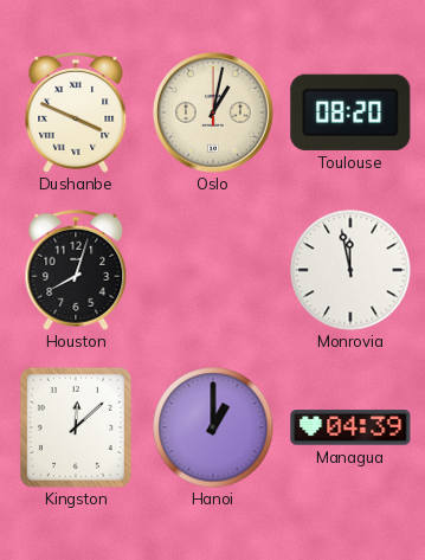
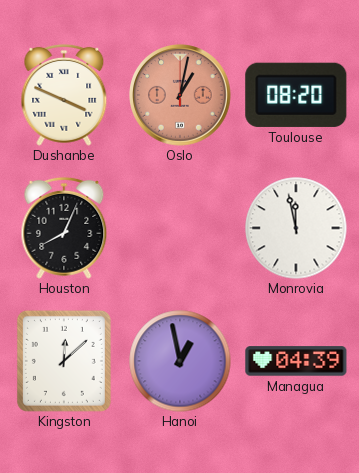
Oslo dial: cream -> salmon
Houston: 8:03 -> 8:04
Hanoi: 1:00 -> 12:58
